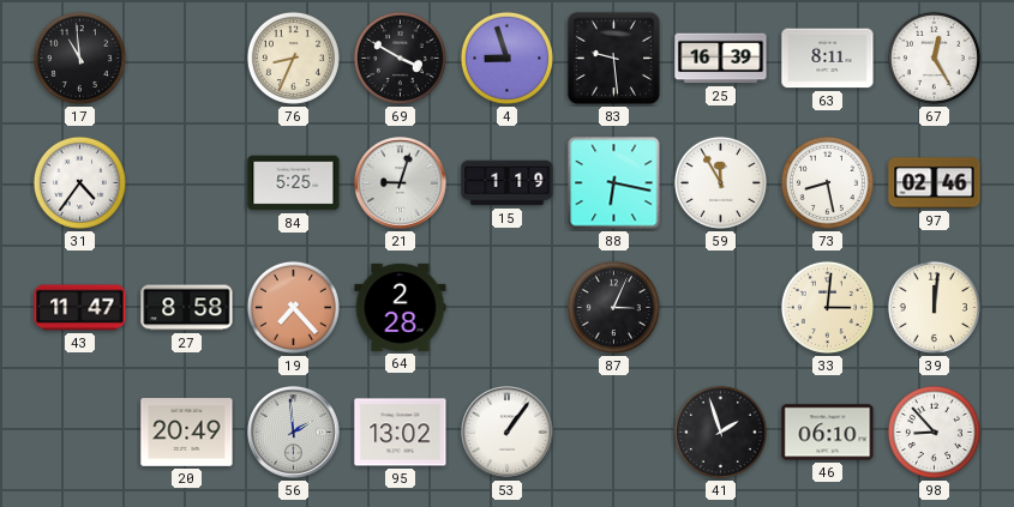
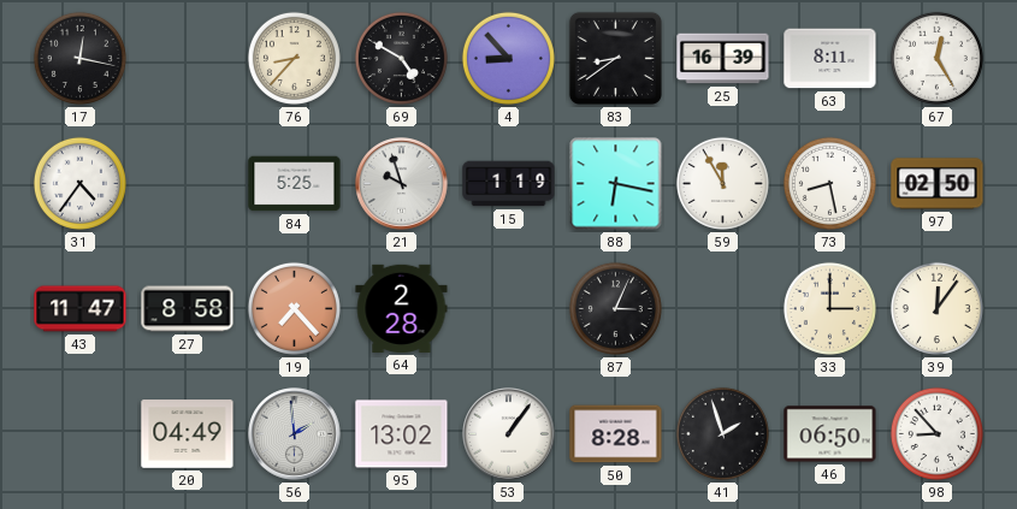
17: 10:59 -> 12:17
76: 8:34 -> 8:37
69: 3:50 -> 4:50
4: 8:57 -> 8:53
83: 9:29 -> 8:39
21: 9:03 -> 9:57
97: 02:46 -> 02:50
33: 3:01 -> 3:00
39: 12:01 -> 12:06
20: 20:49 -> 04:49
50: none -> 8:28
46: 06:10 -> 06:50
